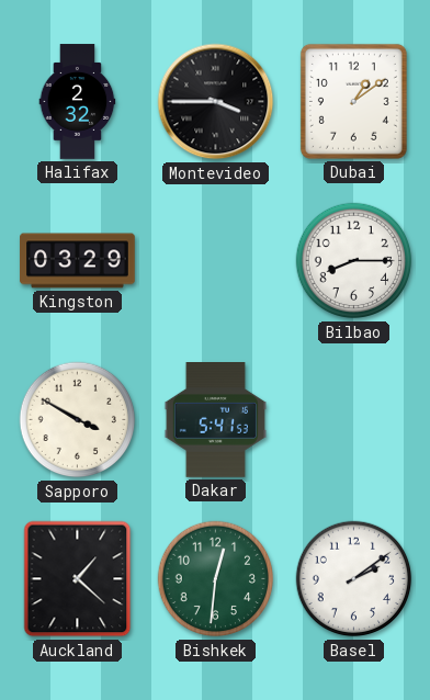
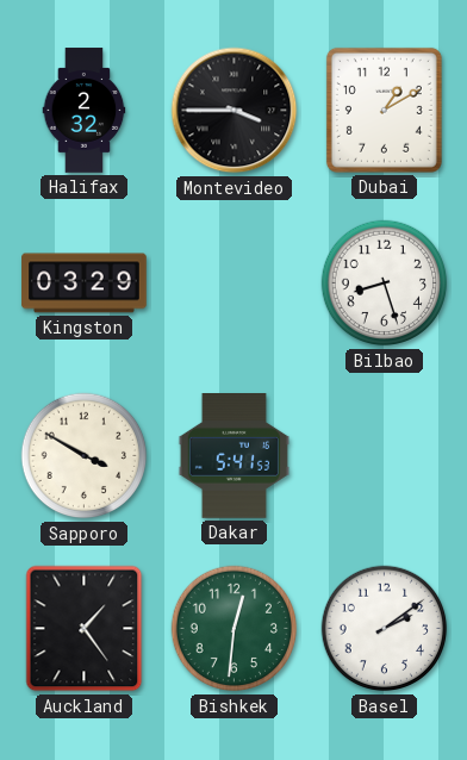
Dubai: 1:09 -> 1:10
Bilbao: 8:15 -> 8:27
Auckland: 1:22 -> 1:24
